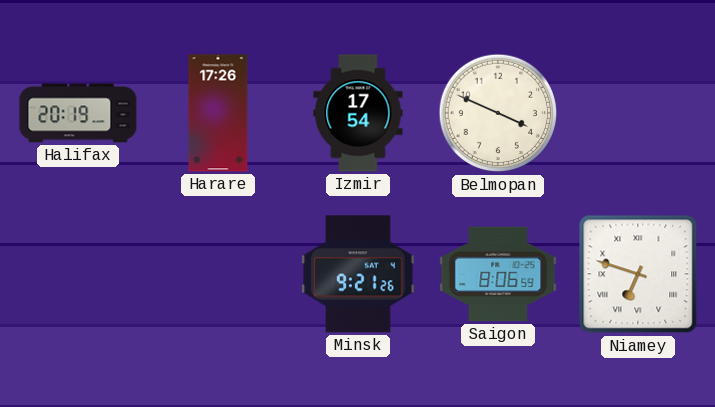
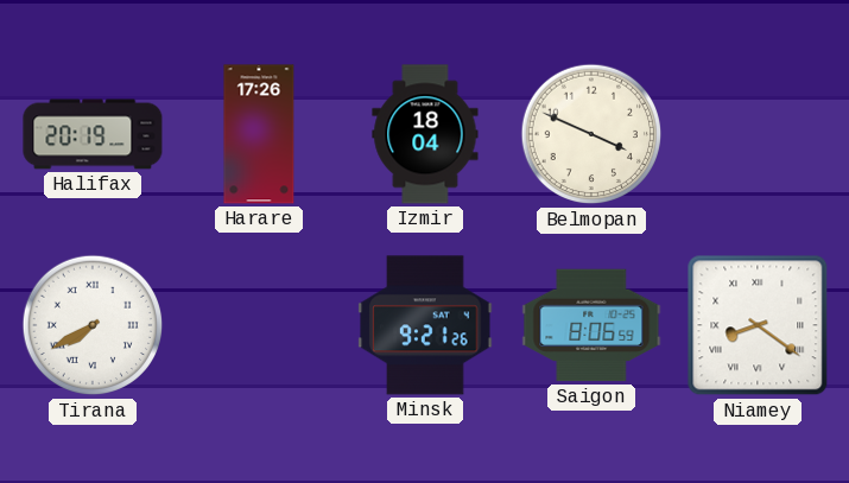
Izmir: 17:54 -> 18:04
Tirana: none -> 7:40
Niamey: 6:48 -> 8:21
